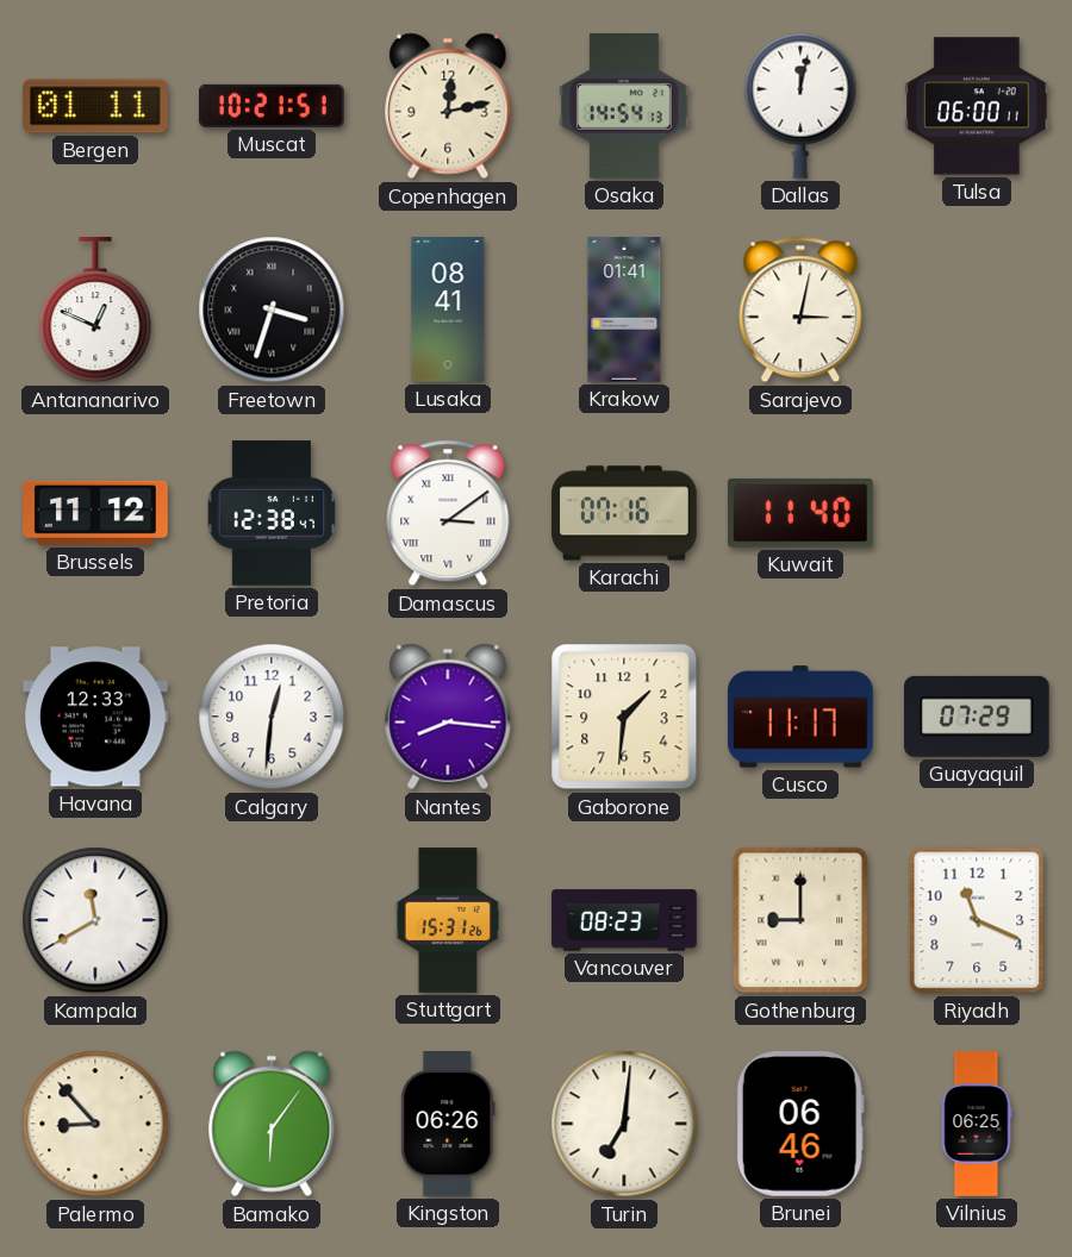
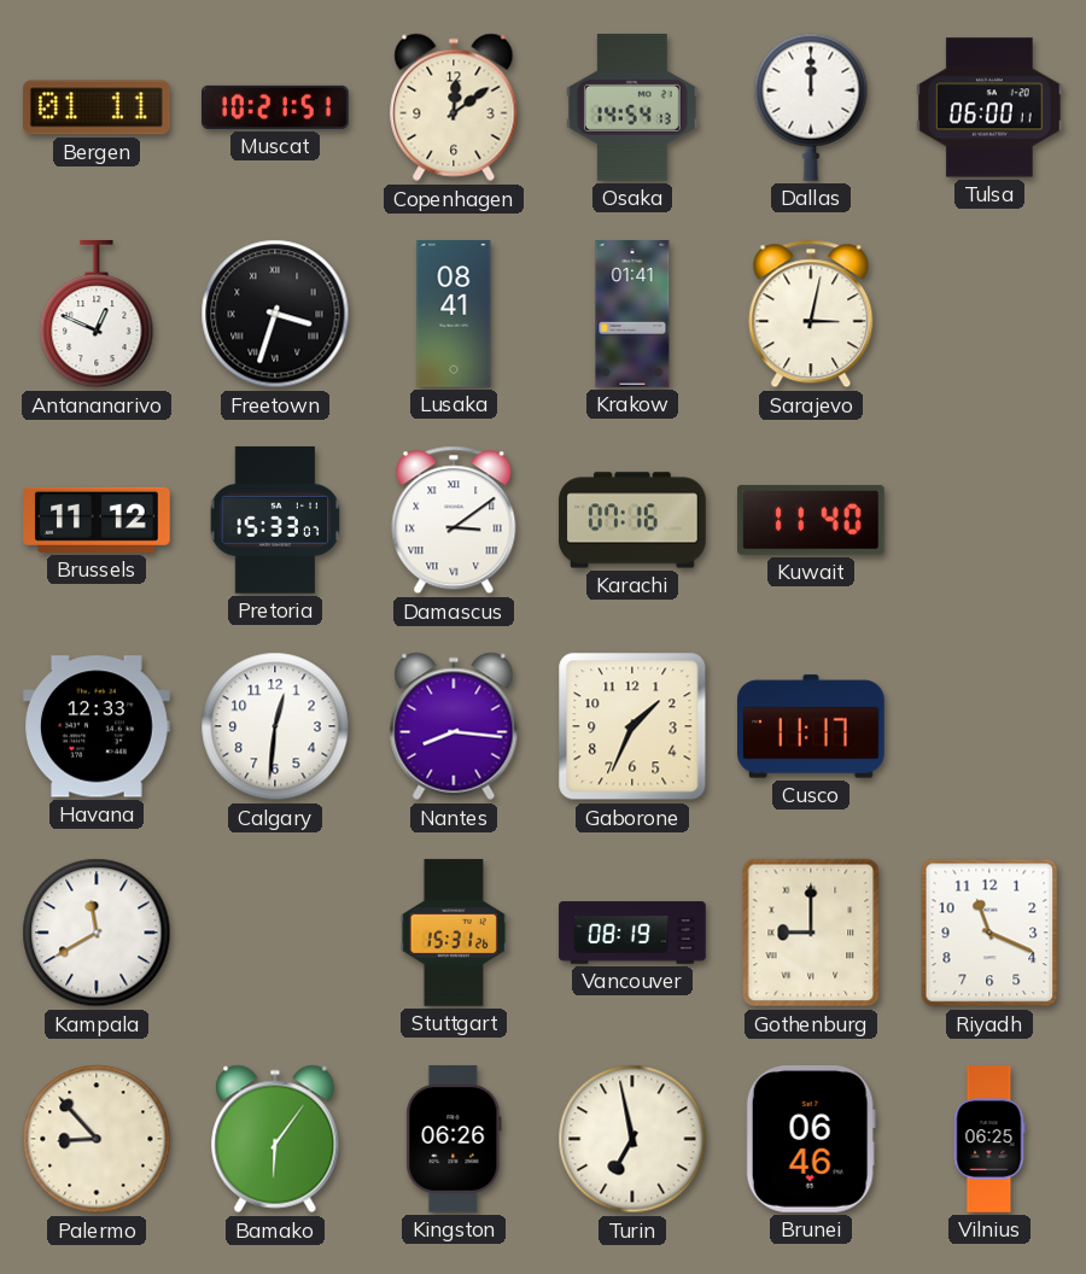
Copenhagen: 12:13 -> 12:09
Dallas: 12:02 -> 12:00
Pretoria: 12:38 -> 15:33
Gaborone: 1:31 -> 1:34
Guayaquil: 07:29 -> none
Vancouver: 08:23 -> 08:19
Turin: 7:01 -> 6:58
